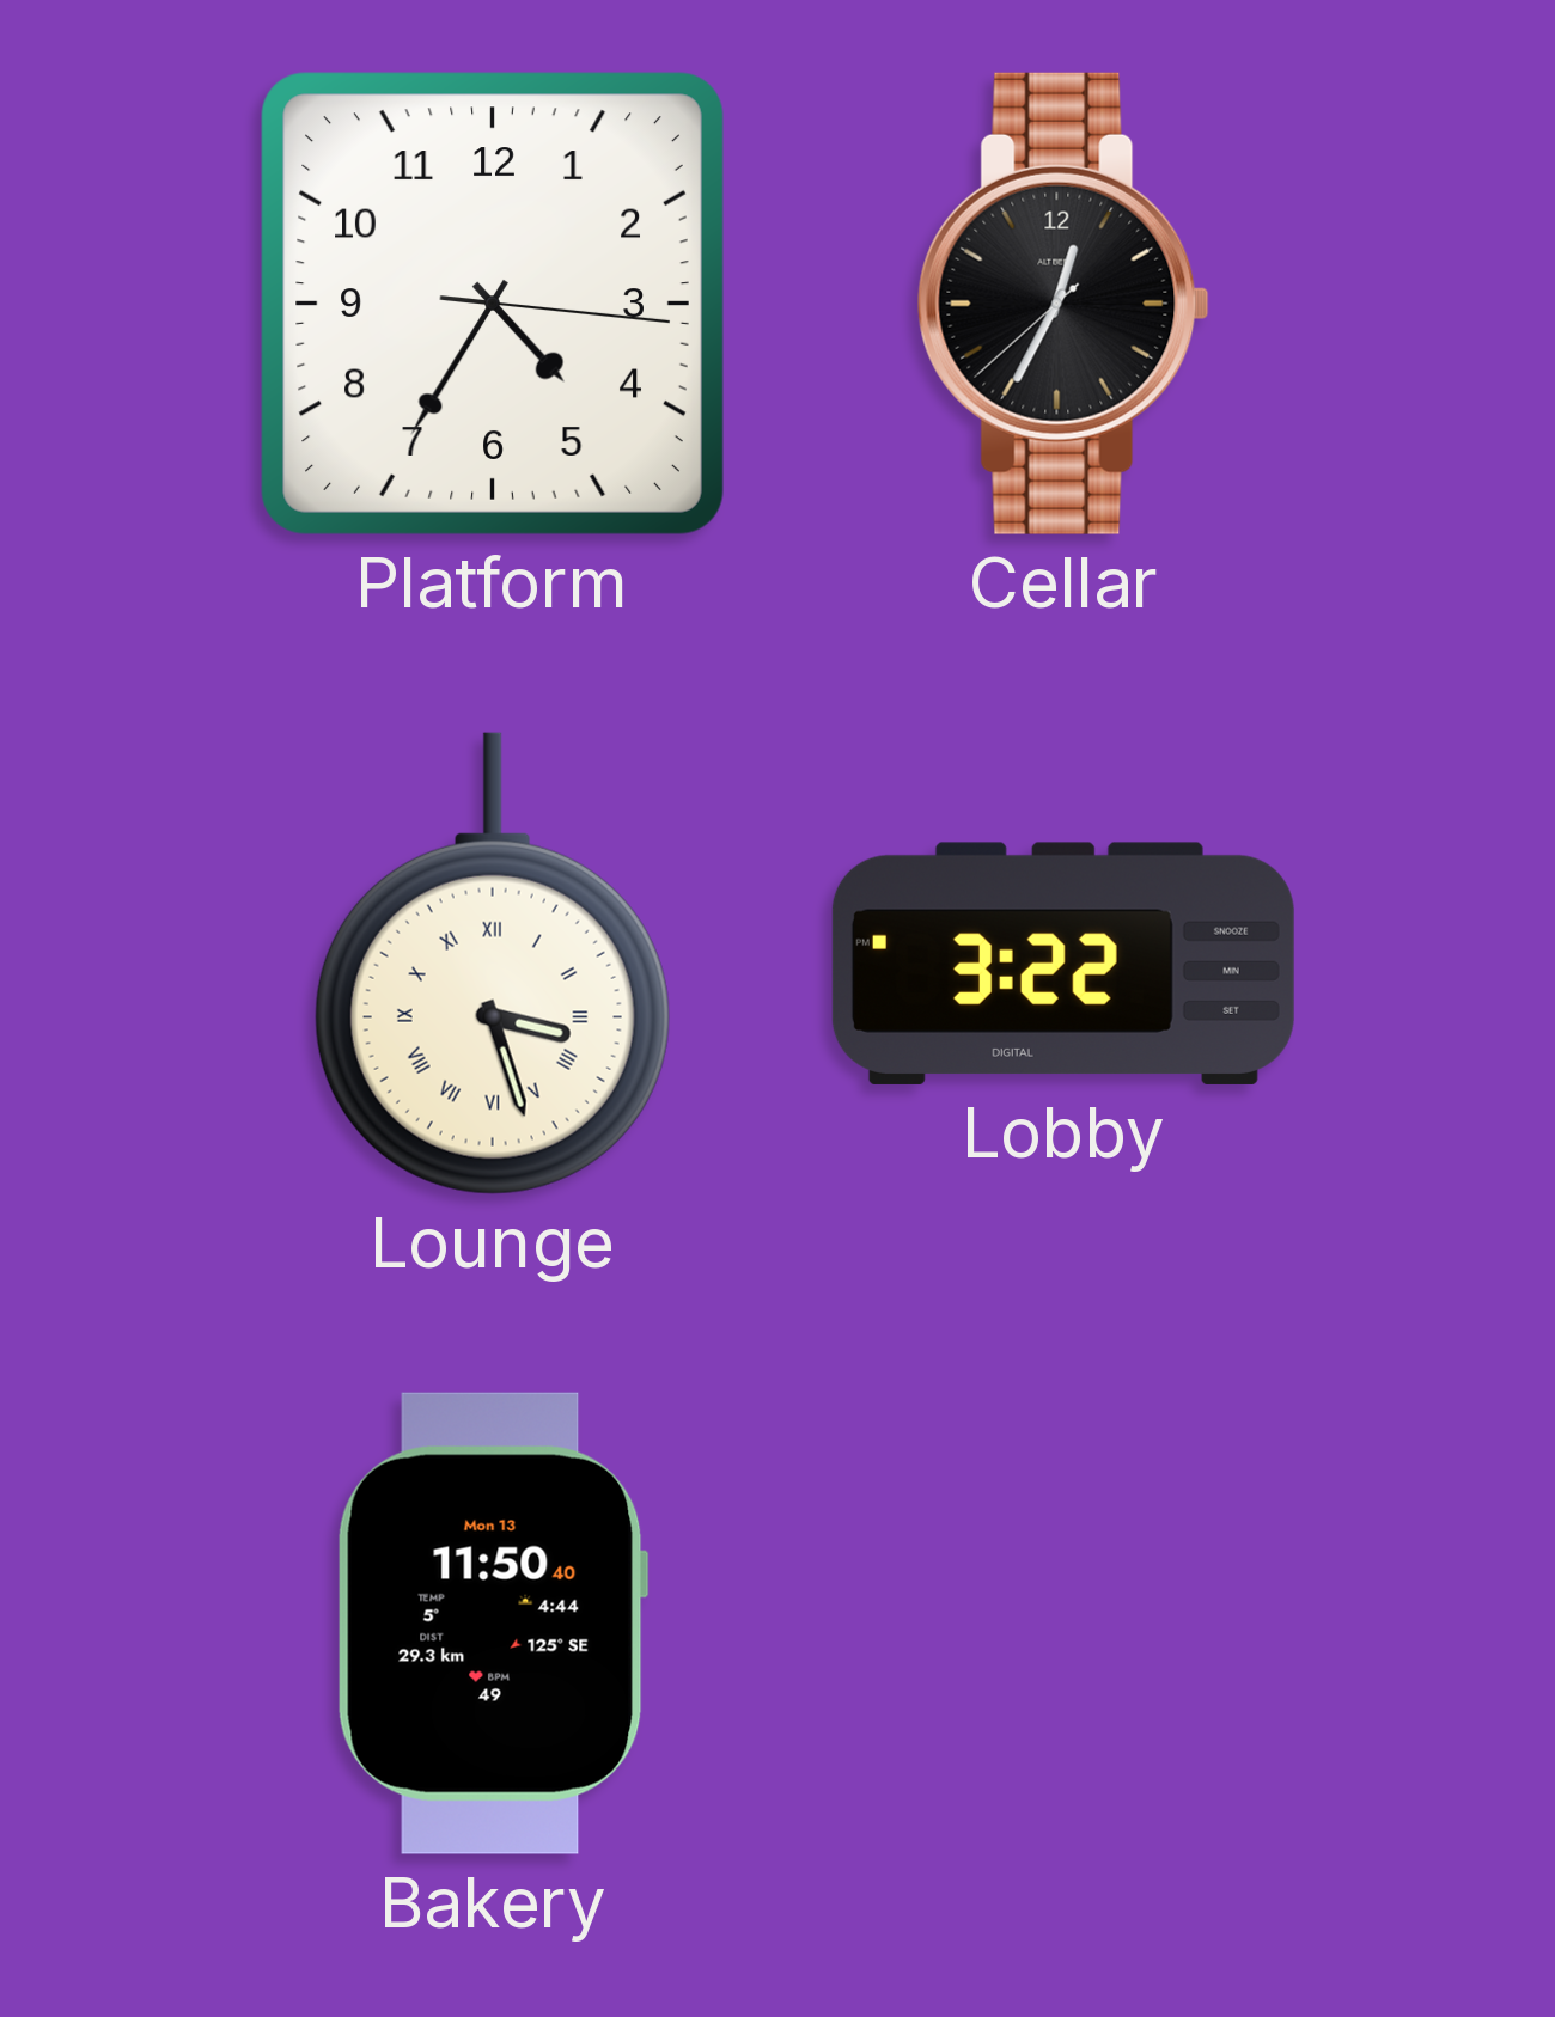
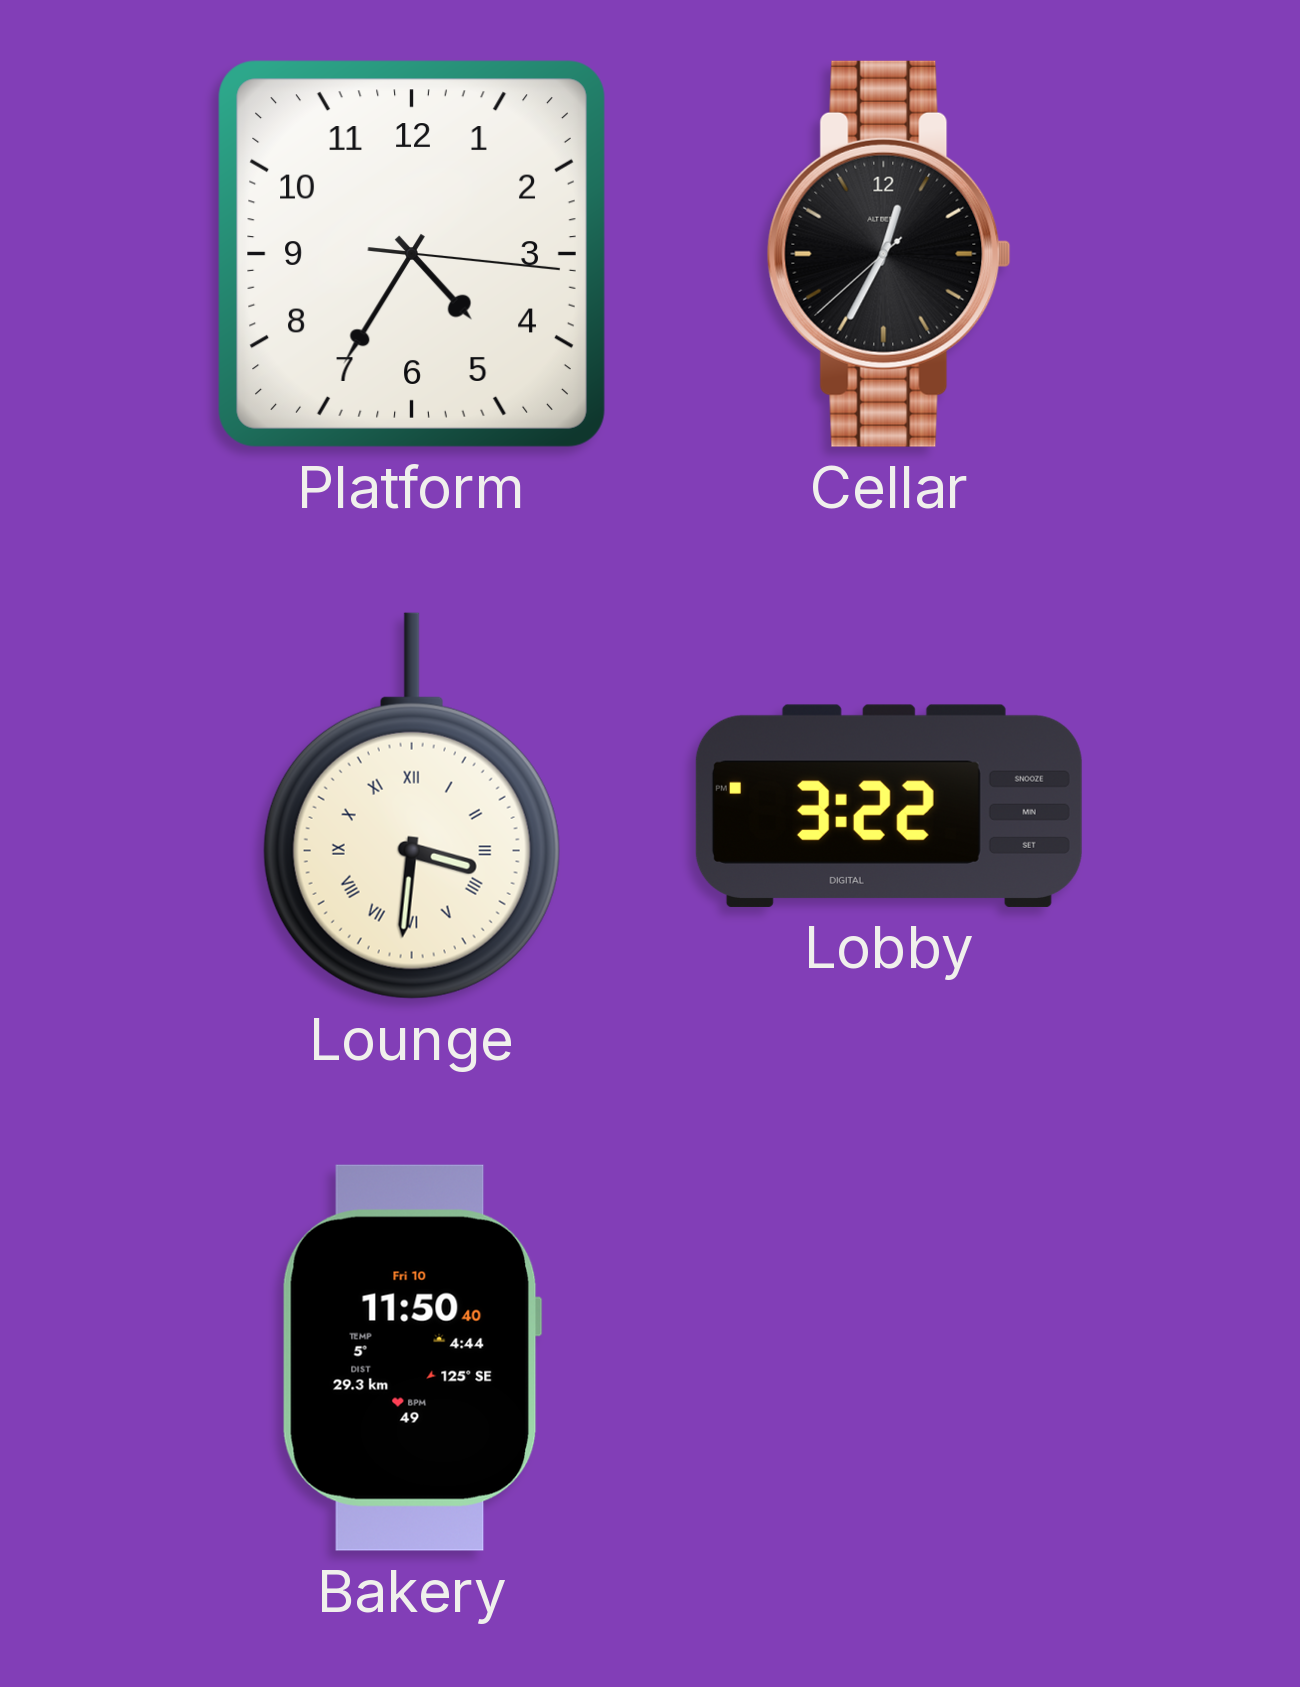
Lounge: 3:27 -> 3:31
Bakery date: Mon 13 -> Fri 10
